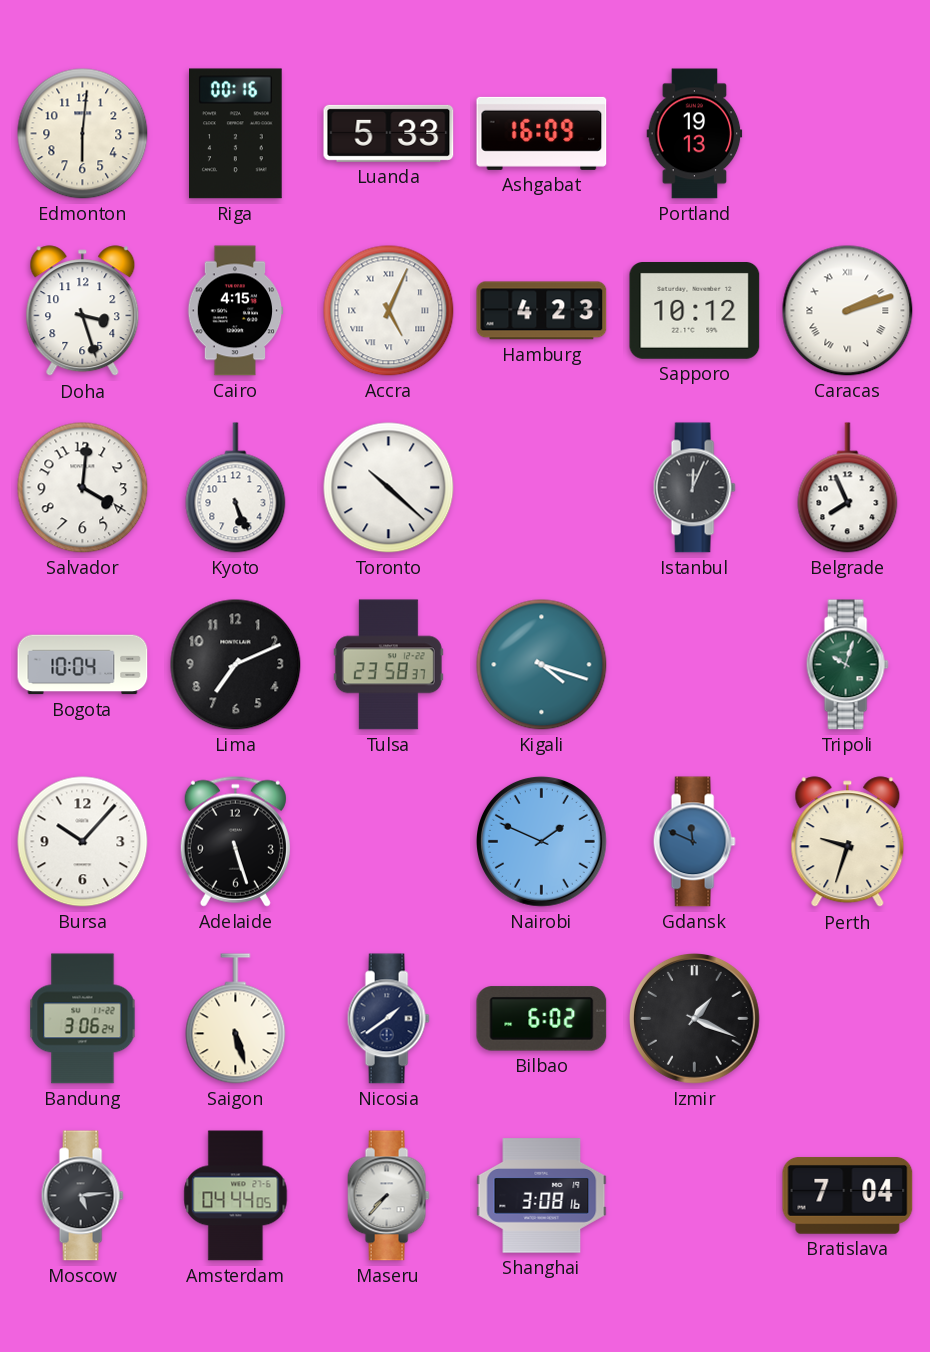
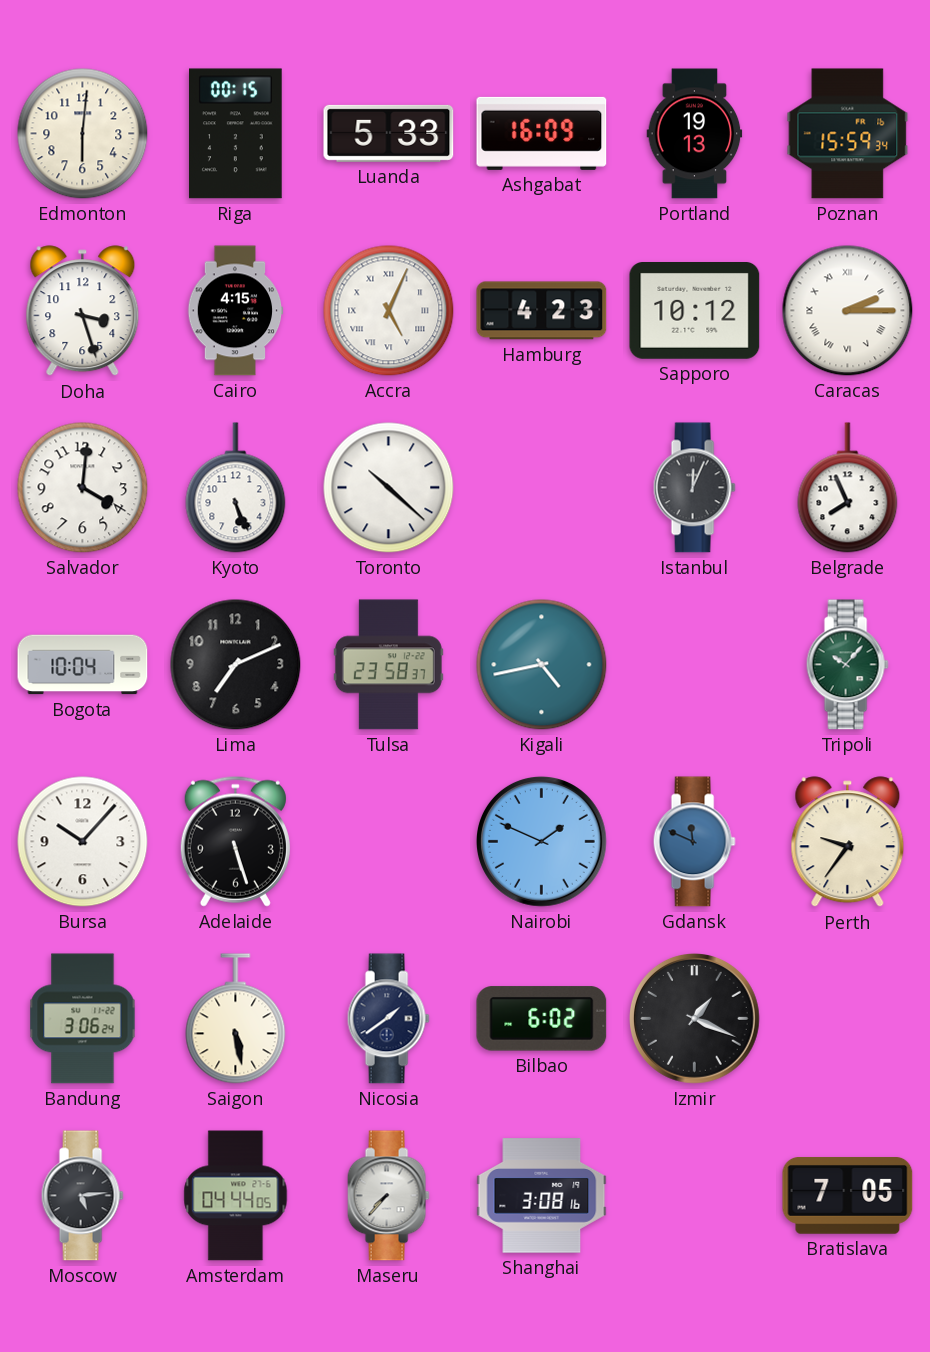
Riga: 00:16 -> 00:15
Poznan: none -> 15:59
Caracas: 2:12 -> 2:15
Kigali: 4:18 -> 4:43
Tripoli: 10:03 -> 10:07
Perth: 9:33 -> 9:36
Saigon: 5:27 -> 5:28
Bratislava: 7:04 -> 7:05
